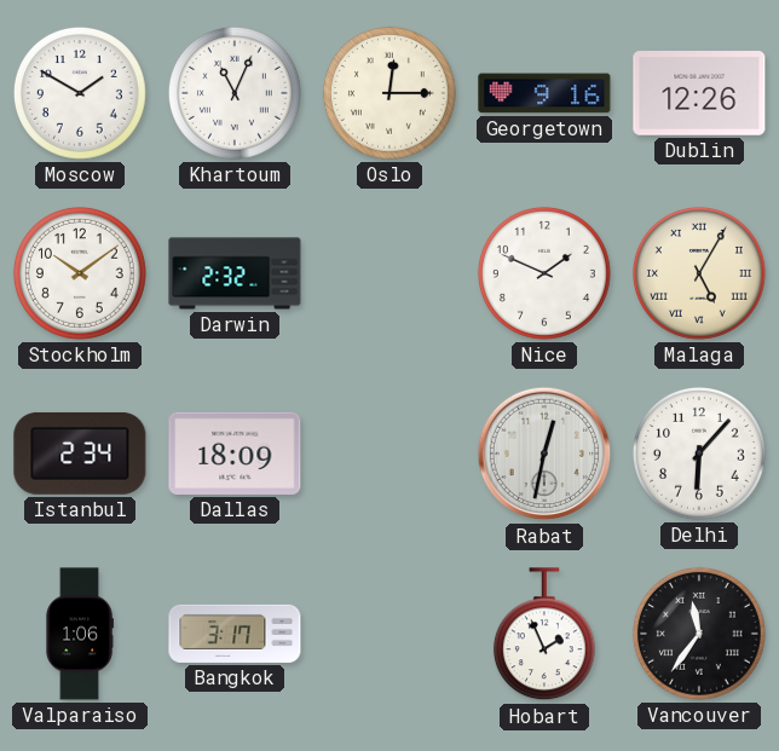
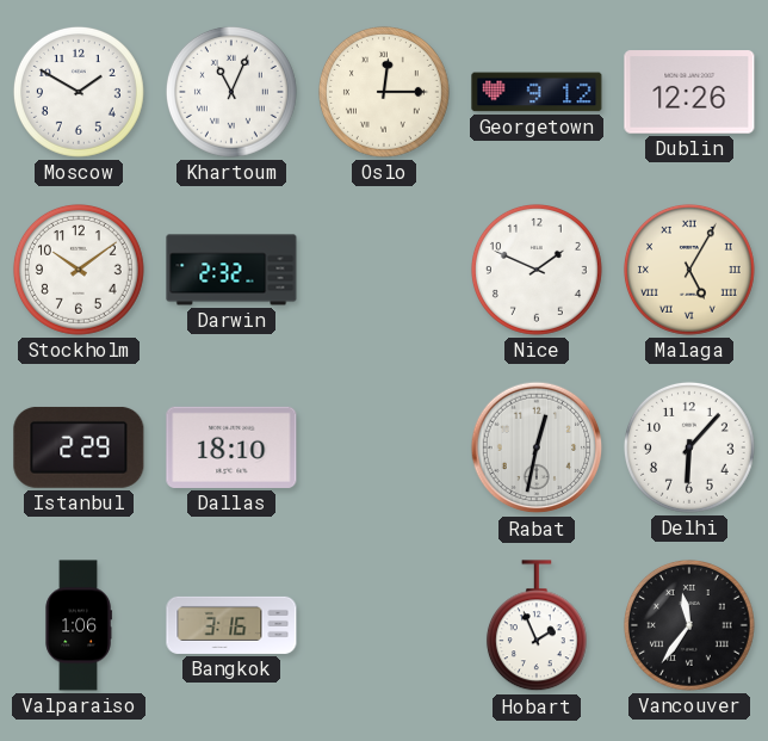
Georgetown: 9:16 -> 9:12
Istanbul: 2:34 -> 2:29
Dallas: 18:09 -> 18:10
Bangkok: 3:17 -> 3:16
